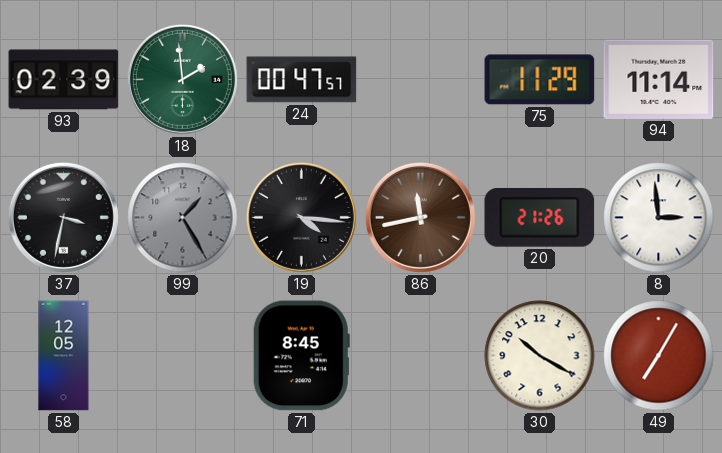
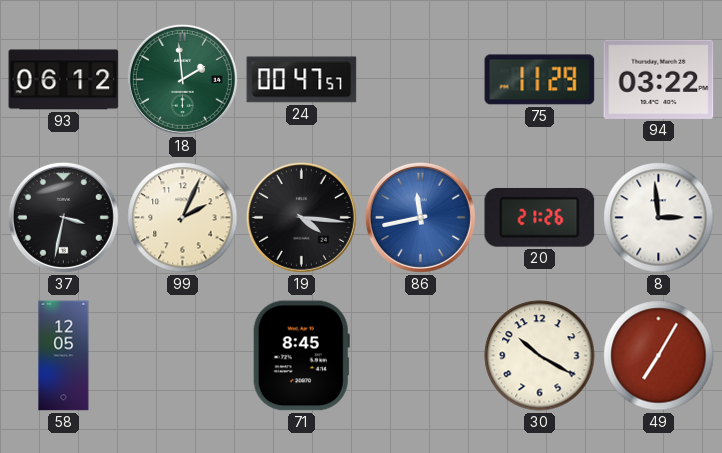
93: 02:39 -> 06:12
94: 11:14 -> 03:22
99: 1:25 -> 2:04
99 dial: grey -> cream
86 dial: brown -> blue
